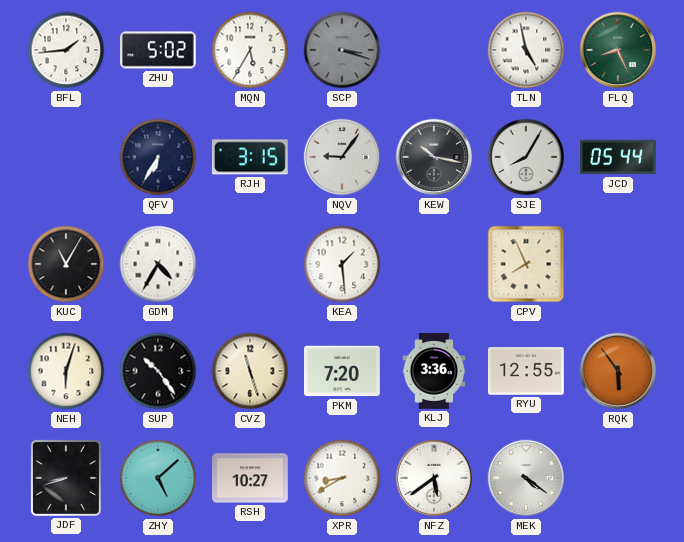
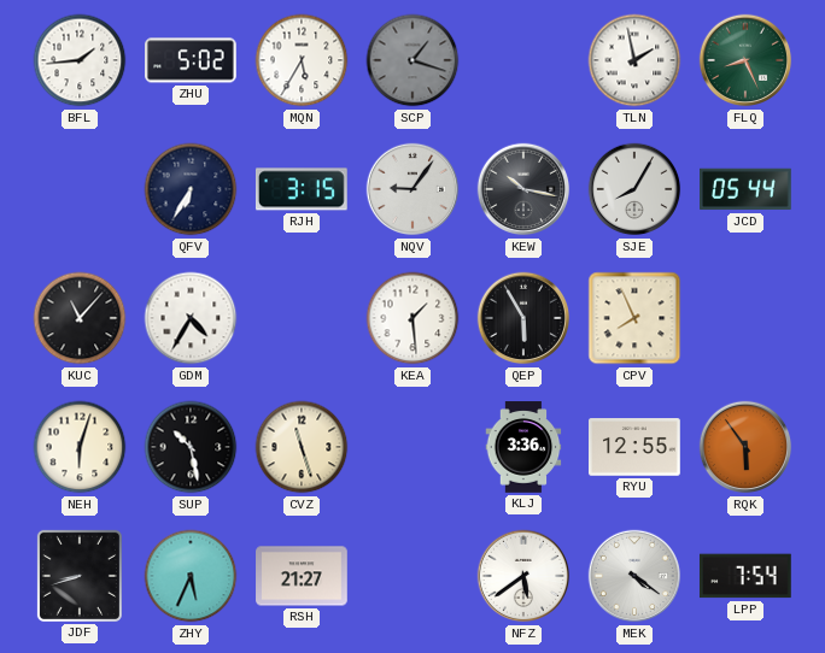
SCP: 3:18 -> 1:18
TLN: 4:58 -> 1:58
KUC: 11:05 -> 11:07
QEP: none -> 5:55
SUP: 10:24 -> 10:28
PKM: 7:20 -> none
ZHY: 5:08 -> 5:34
RSH: 10:27 -> 21:27
XPR: 8:40 -> none
LPP: none -> 7:54
